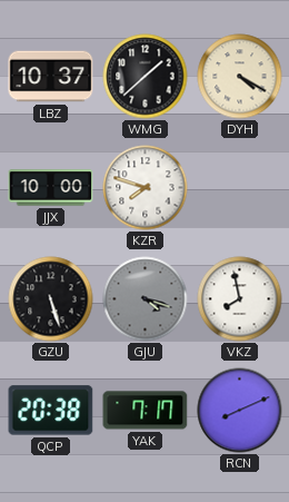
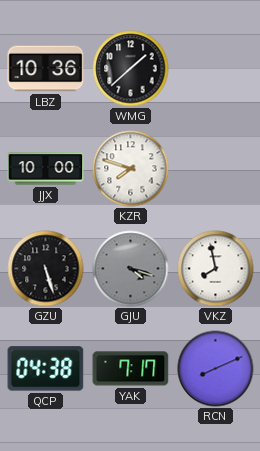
LBZ: 10:37 -> 10:36
DYH: 4:20 -> none
QCP: 20:38 -> 04:38
